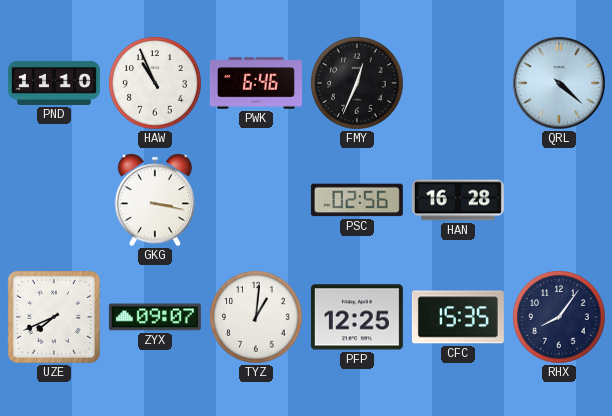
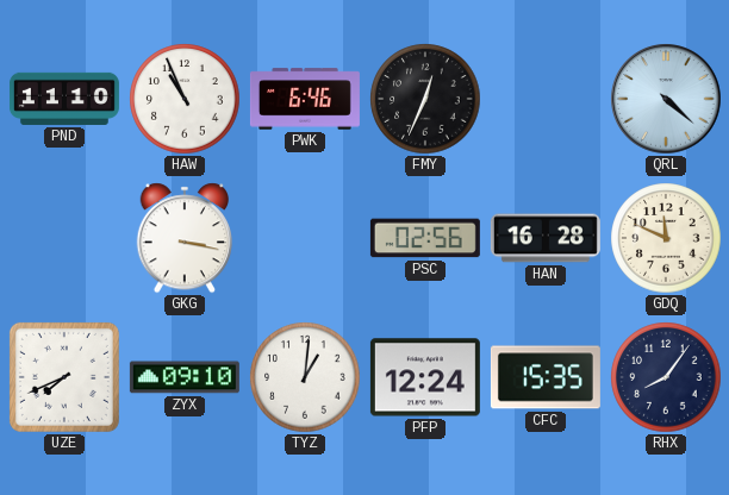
GDQ: none -> 11:49
ZYX: 09:07 -> 09:10
PFP: 12:25 -> 12:24
